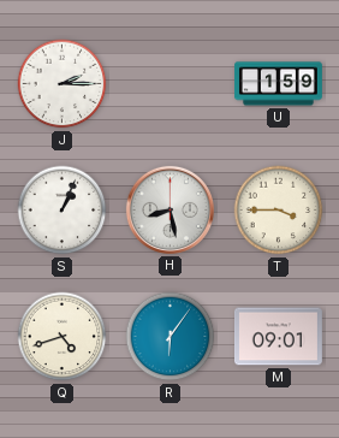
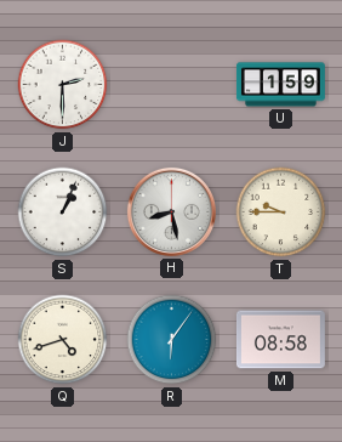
J: 2:15 -> 2:30
T: 3:45 -> 9:45
M: 09:01 -> 08:58
